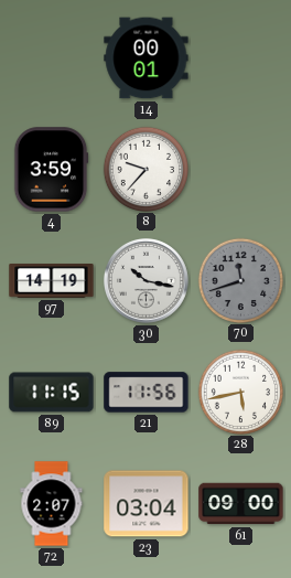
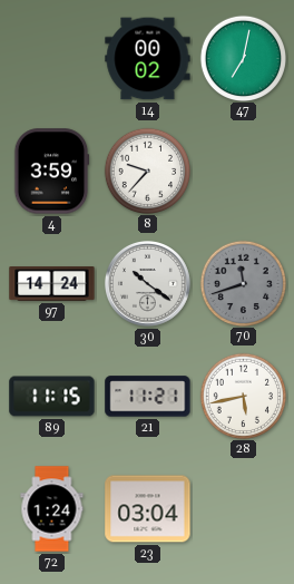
14: 00:01 -> 00:02
47: none -> 7:02
97: 14:19 -> 14:24
30: 10:17 -> 10:21
21: 11:56 -> 11:21
72: 2:07 -> 1:24
61: 09:00 -> none
